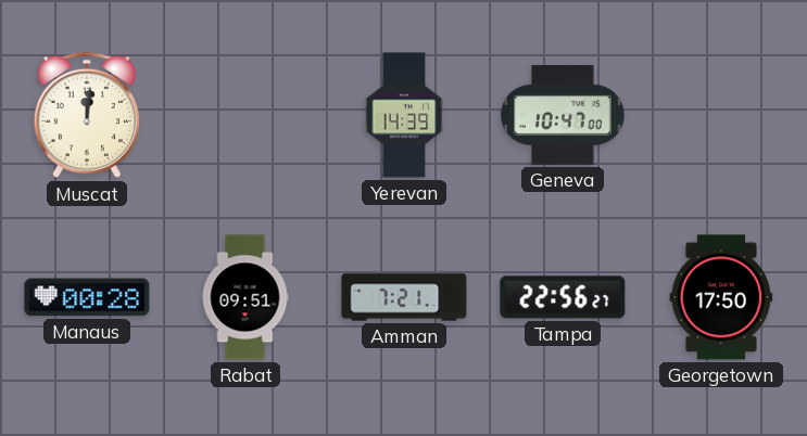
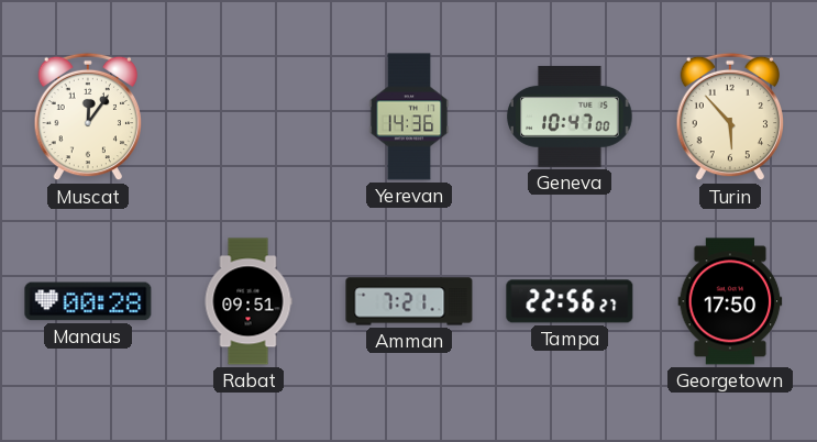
Muscat: 12:01 -> 12:06
Yerevan: 14:39 -> 14:36
Turin: none -> 5:53
